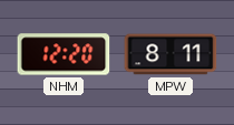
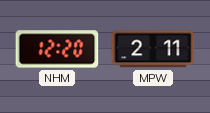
MPW: 8:11 -> 2:11
